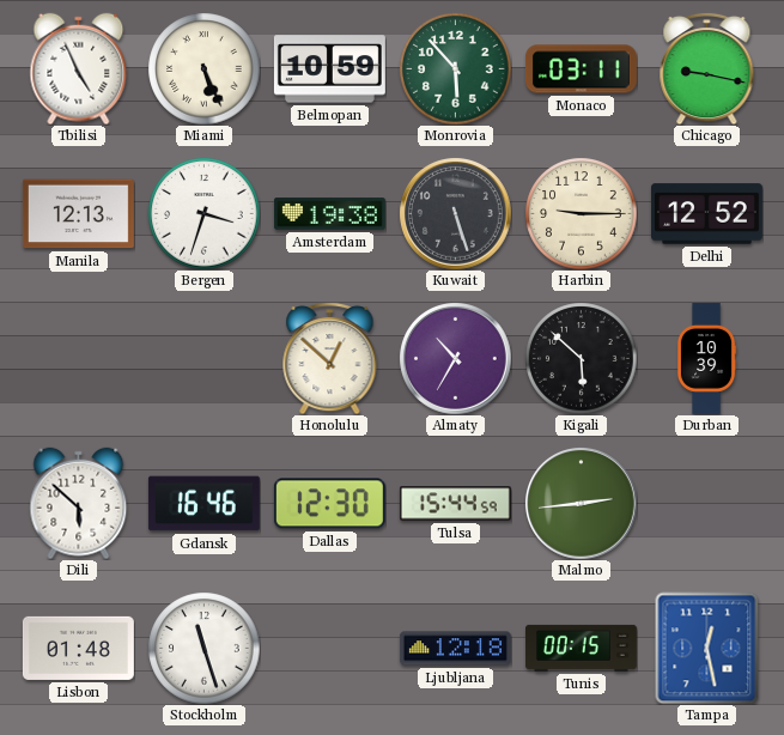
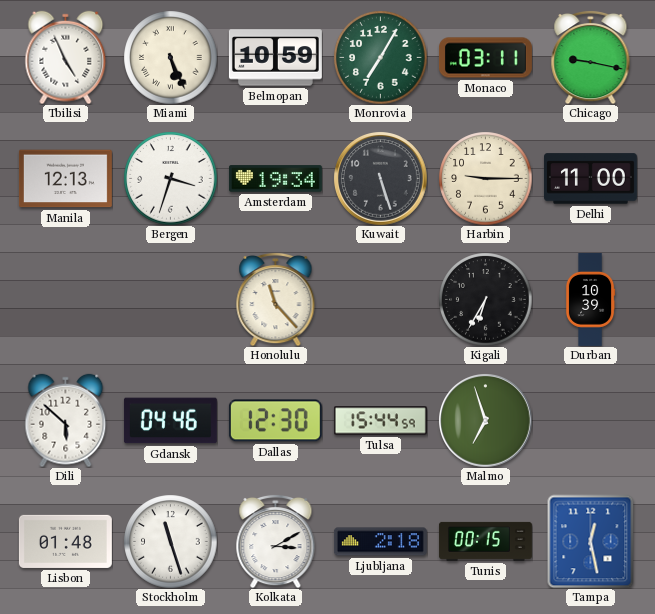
Monrovia: 5:53 -> 7:05
Amsterdam: 19:38 -> 19:34
Delhi: 12:52 -> 11:00
Honolulu: 12:52 -> 11:23
Almaty: 10:35 -> none
Kigali: 5:52 -> 6:35
Gdansk: 16:46 -> 04:46
Malmo: 2:44 -> 6:57
Kolkata: none -> 3:10
Ljubljana: 12:18 -> 2:18
